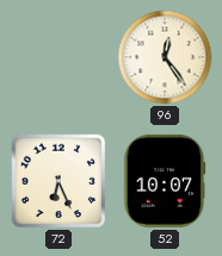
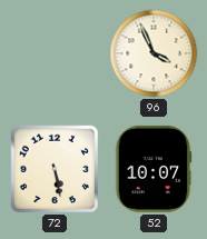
96: 12:24 -> 3:56
72: 6:26 -> 5:28
